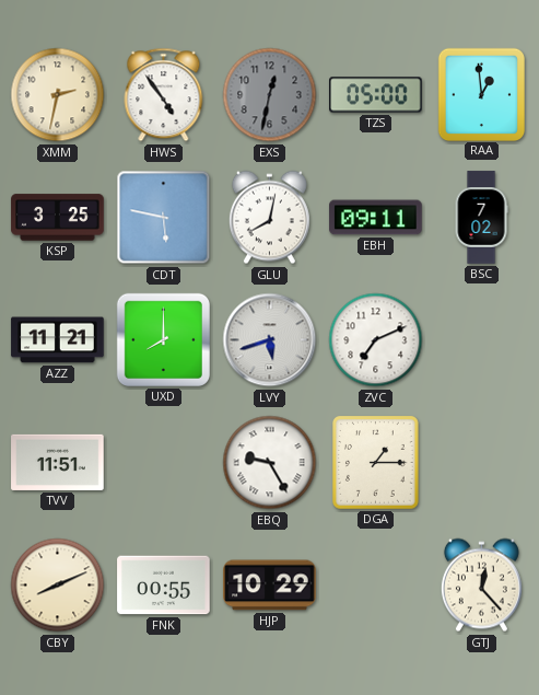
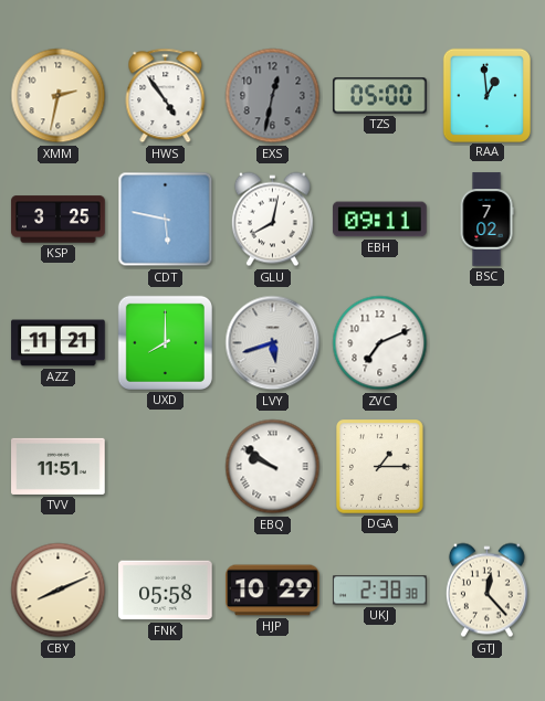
EBQ: 9:25 -> 9:51
FNK: 00:55 -> 05:58
UKJ: none -> 2:38
